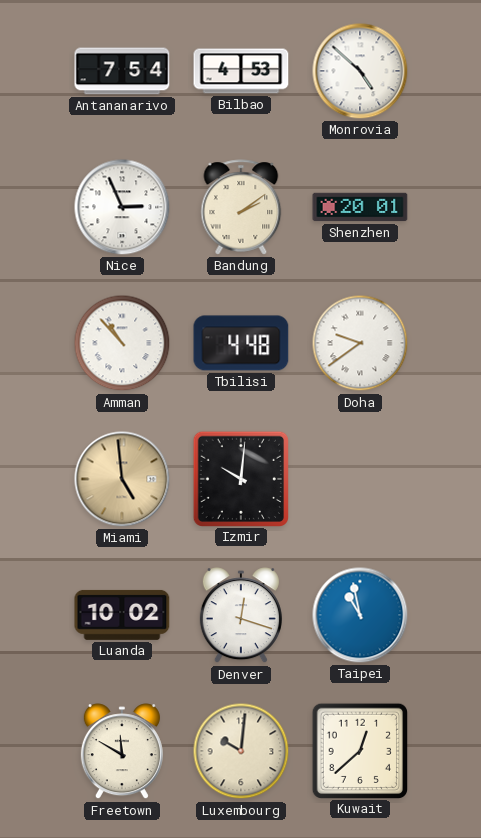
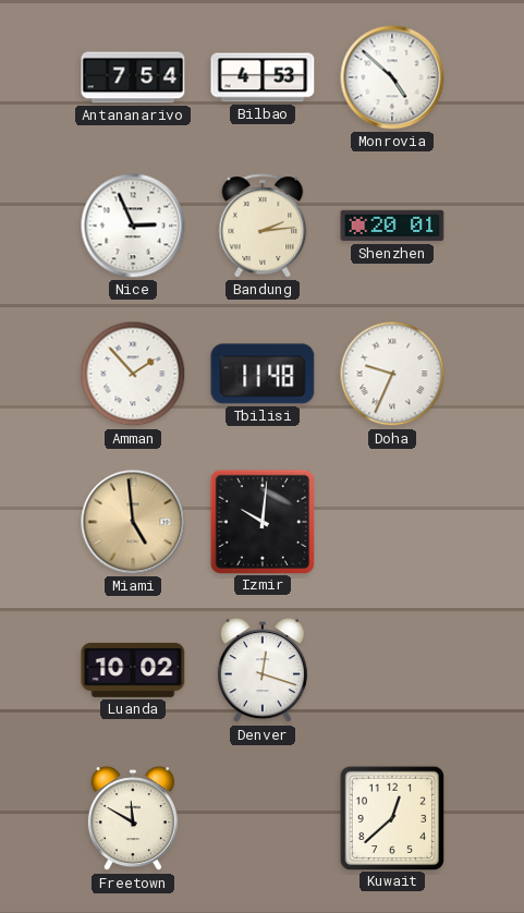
Bandung: 2:09 -> 2:14
Amman: 10:53 -> 1:53
Tbilisi: 4:48 -> 11:48
Doha: 9:39 -> 9:34
Taipei: 10:58 -> none
Luxembourg: 10:01 -> none
